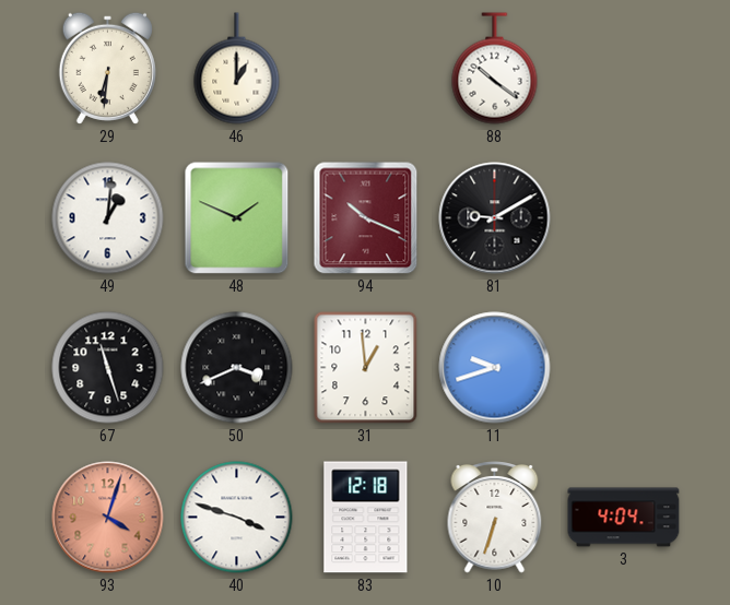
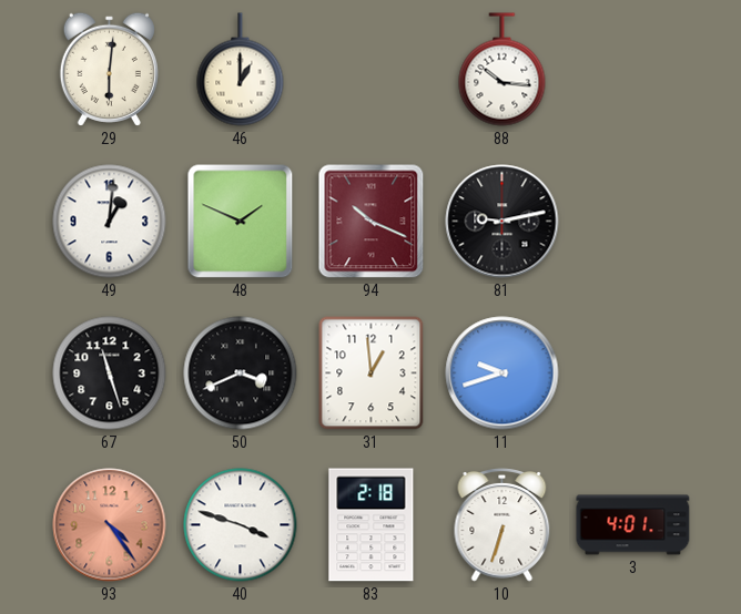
29: 6:31 -> 6:01
88: 10:21 -> 10:16
81: 9:10 -> 9:13
93: 4:03 -> 4:24
83: 12:18 -> 2:18
3: 4:04 -> 4:01
